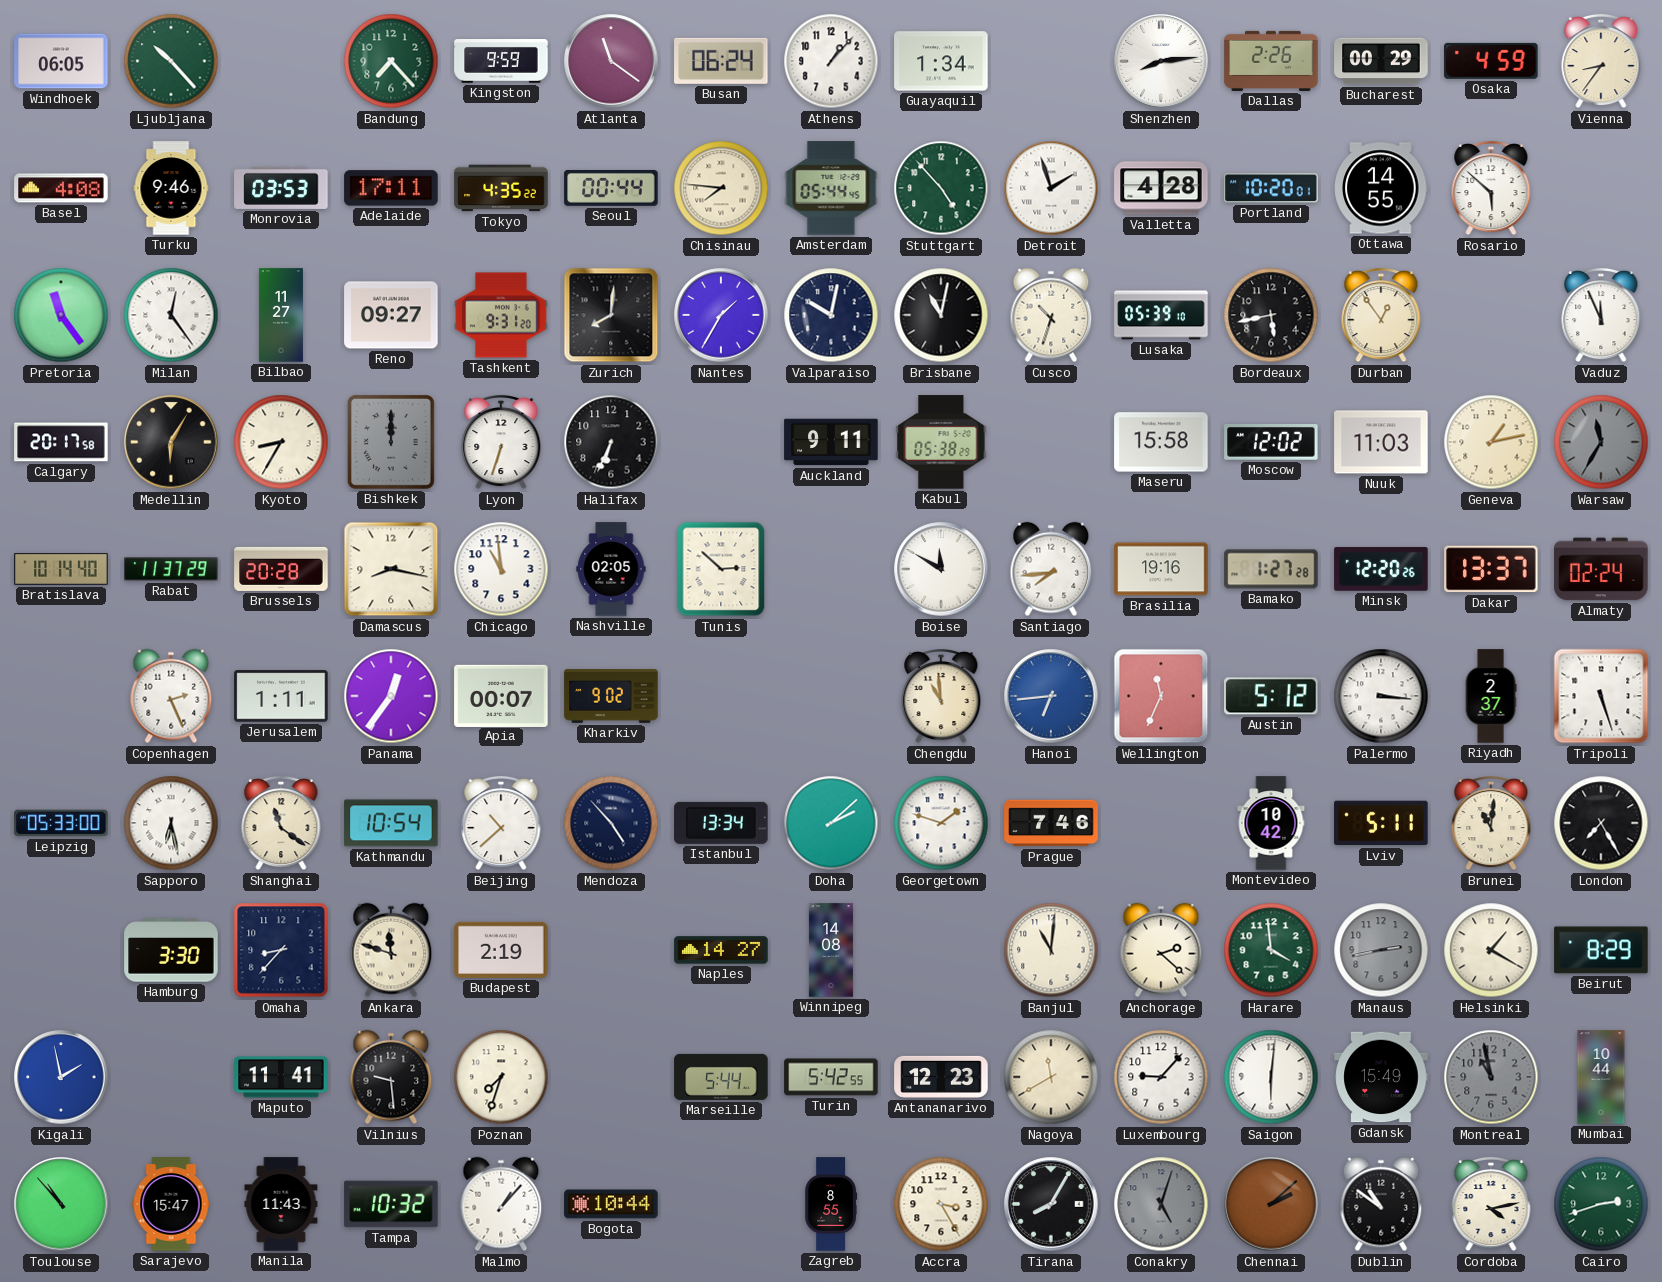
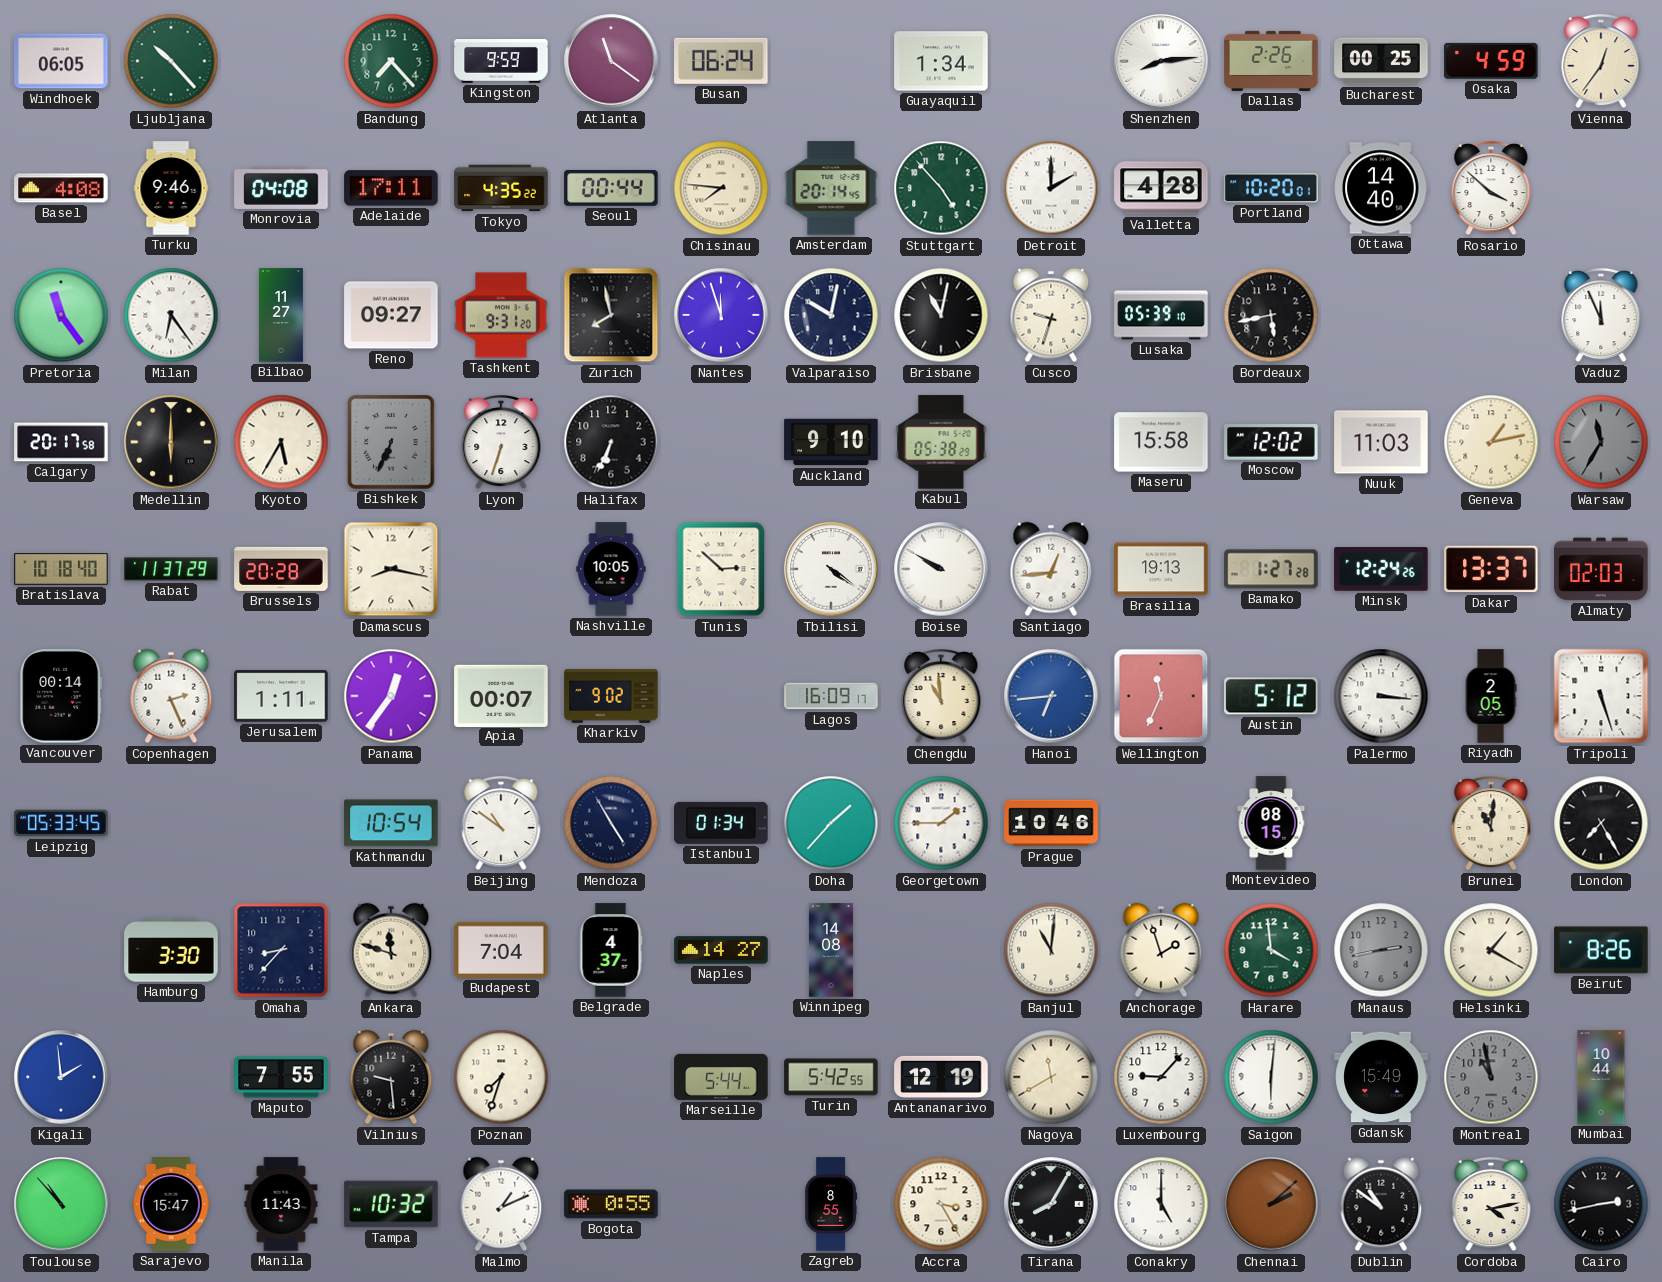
Athens: 1:07 -> none
Bucharest: 00:29 -> 00:25
Vienna: 8:36 -> 12:36
Monrovia: 03:53 -> 04:08
Amsterdam: 05:44 -> 20:14
Detroit: 1:57 -> 2:00
Ottawa: 14:55 -> 14:40
Rosario: 5:52 -> 3:52
Milan: 12:24 -> 6:24
Zurich: 8:01 -> 7:58
Nantes: 1:35 -> 11:57
Cusco: 10:33 -> 9:33
Durban: 12:54 -> none
Medellin: 6:05 -> 6:00
Kyoto: 8:35 -> 5:35
Bishkek: 12:00 -> 6:34
Auckland: 9:11 -> 9:10
Bratislava: 10:14 -> 10:18
Chicago: 10:59 -> none
Nashville: 02:05 -> 10:05
Tbilisi: none -> 4:21
Boise: 11:50 -> 9:50
Santiago: 7:44 -> 12:44
Brasilia: 19:16 -> 19:13
Minsk: 12:20 -> 12:24
Almaty: 02:24 -> 02:03
Vancouver: none -> 00:14
Lagos: none -> 16:09
Riyadh: 2:37 -> 2:05
Leipzig: 05:33:00 -> 05:33:45
Sapporo: 6:28 -> none
Shanghai: 11:21 -> none
Beijing: 10:38 -> 10:51
Mendoza: 4:53 -> 4:55
Istanbul: 13:34 -> 01:34
Doha: 2:08 -> 1:37
Georgetown: 1:48 -> 1:45
Prague: 7:46 -> 10:46
Montevideo: 10:42 -> 08:15
Lviv: 5:11 -> none
Budapest: 2:19 -> 7:04
Belgrade: none -> 4:37
Anchorage: 2:22 -> 1:57
Beirut: 8:29 -> 8:26
Kigali: 1:58 -> 1:59
Maputo: 11:41 -> 7:55
Antananarivo: 12:23 -> 12:19
Malmo: 1:07 -> 1:11
Bogota: 10:44 -> 0:55
Conakry: 5:03 -> 5:00
Conakry dial: grey -> white
Cairo: 2:42 -> 2:43
Cairo dial: green -> black
